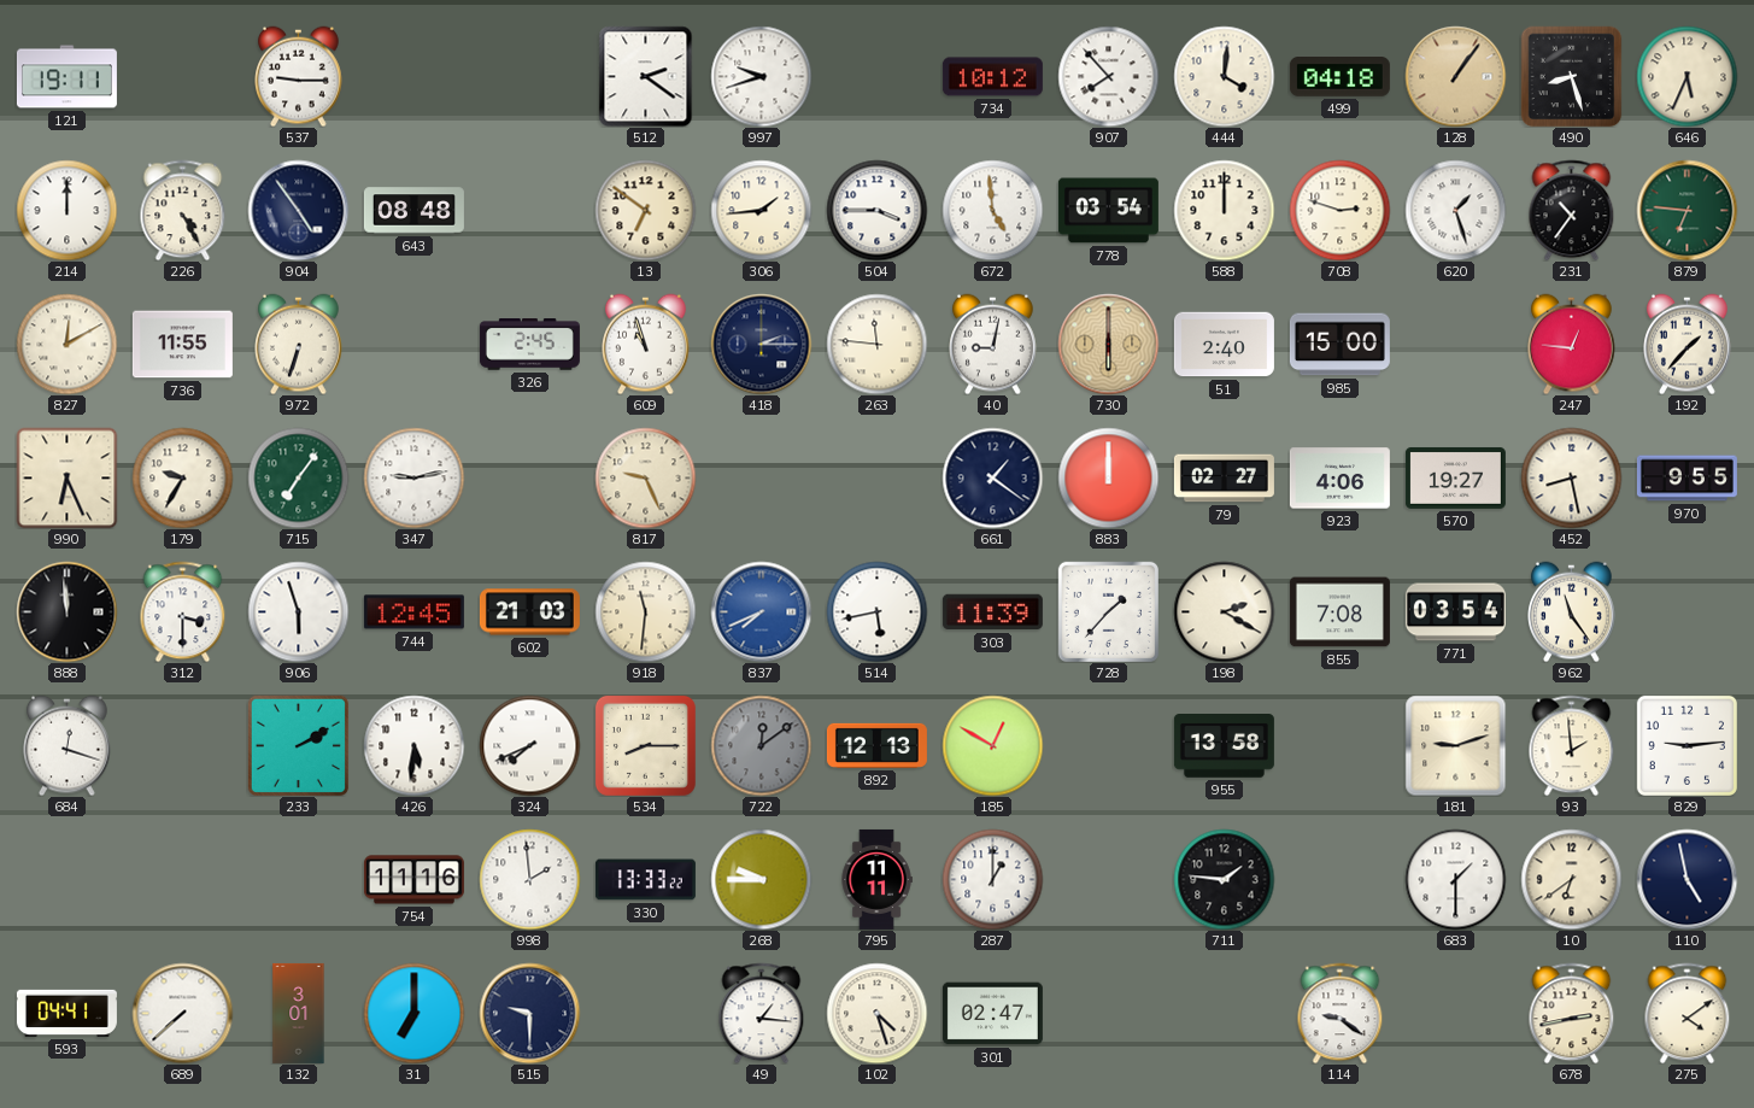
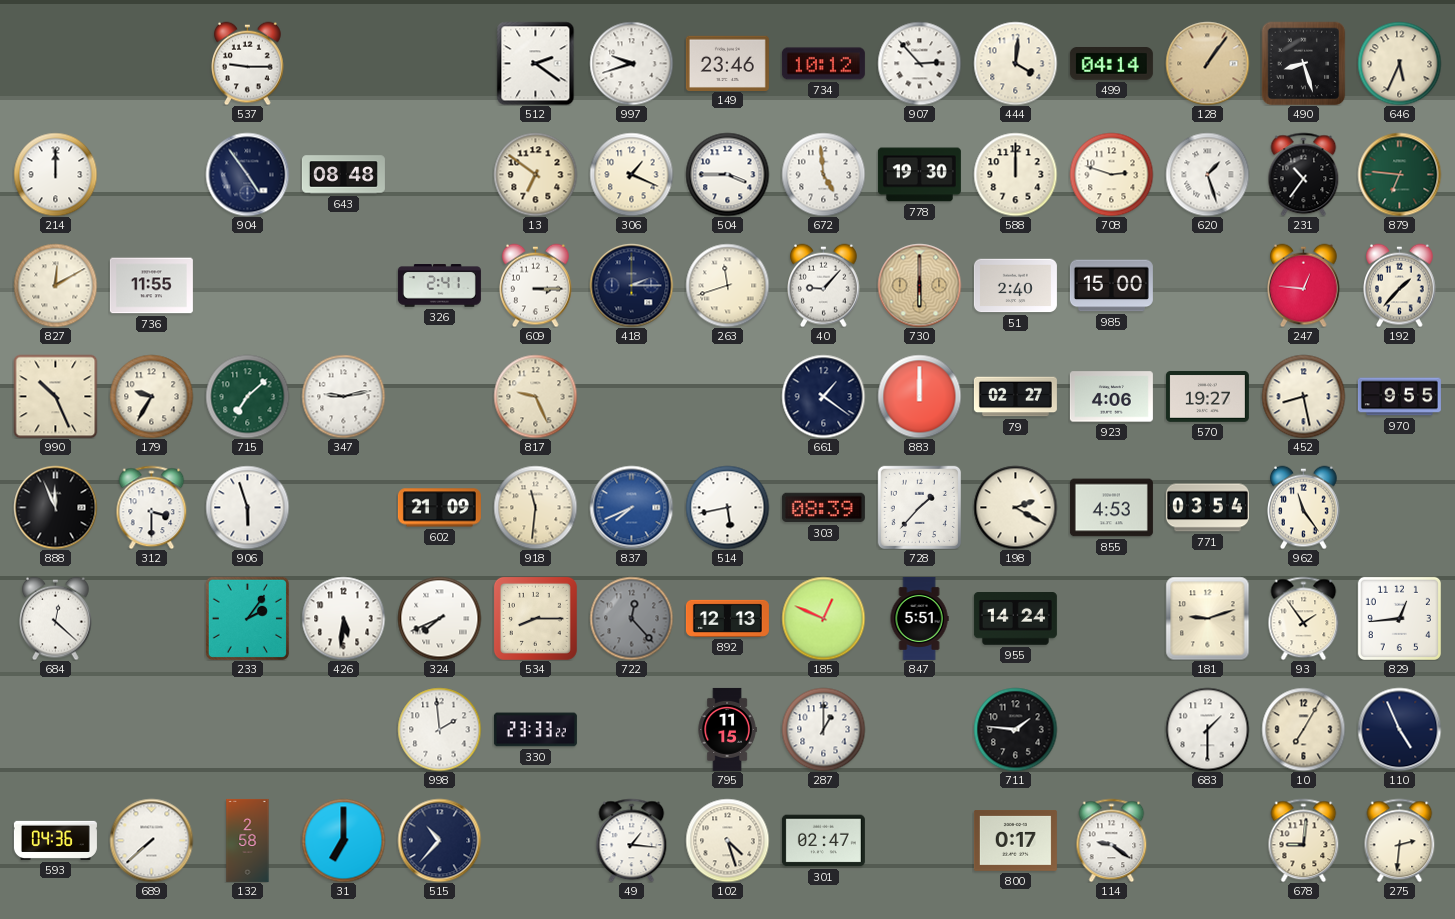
121: 19:11 -> none
149: none -> 23:46
907: 7:53 -> 2:53
499: 04:18 -> 04:14
226: 4:25 -> none
306: 1:44 -> 1:19
778: 03:54 -> 19:30
972: 6:33 -> none
326: 2:45 -> 2:41
609: 10:57 -> 3:15
263: 11:46 -> 11:42
40: 9:02 -> 9:07
990: 6:26 -> 10:26
715: 7:06 -> 7:08
888: 11:59 -> 11:56
744: 12:45 -> none
602: 21:03 -> 21:09
303: 11:39 -> 08:39
855: 7:08 -> 4:53
684: 12:18 -> 12:22
233: 2:10 -> 2:06
722: 12:09 -> 12:23
185: 12:50 -> 12:49
847: none -> 5:51
955: 13:58 -> 14:24
93: 1:59 -> 1:54
829: 9:14 -> 12:44
754: 11:16 -> none
330: 13:33 -> 23:33
268: 9:45 -> none
795: 11:11 -> 11:15
10: 6:39 -> 7:05
110: 4:58 -> 4:56
593: 04:41 -> 04:36
132: 3:01 -> 2:58
515: 9:30 -> 10:37
800: none -> 0:17
678: 2:43 -> 9:01
275: 4:09 -> 2:31
